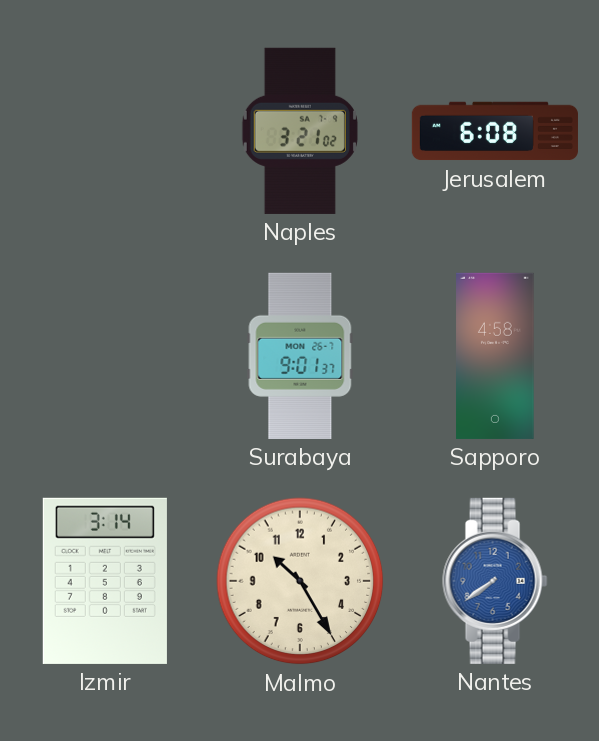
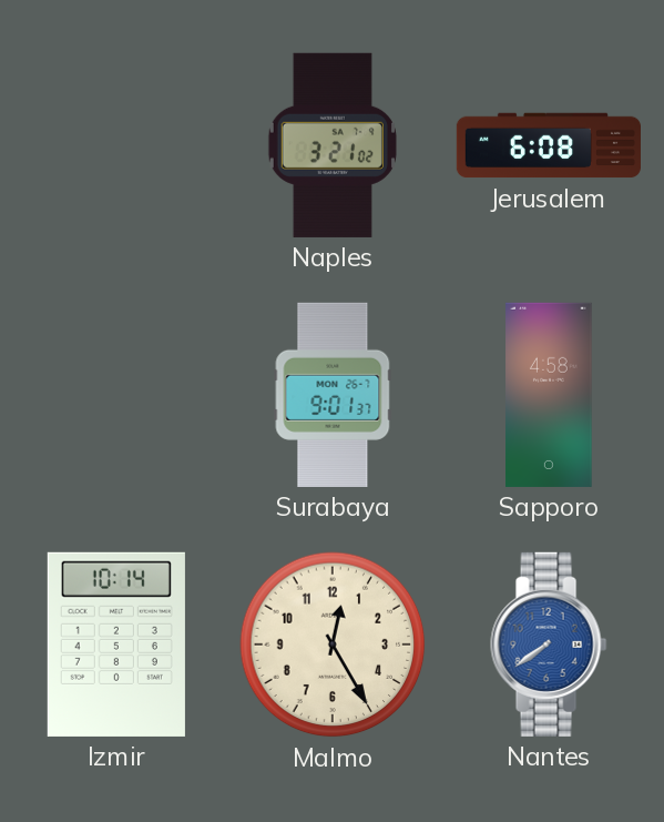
Izmir: 3:14 -> 10:14
Malmo: 10:25 -> 12:25
